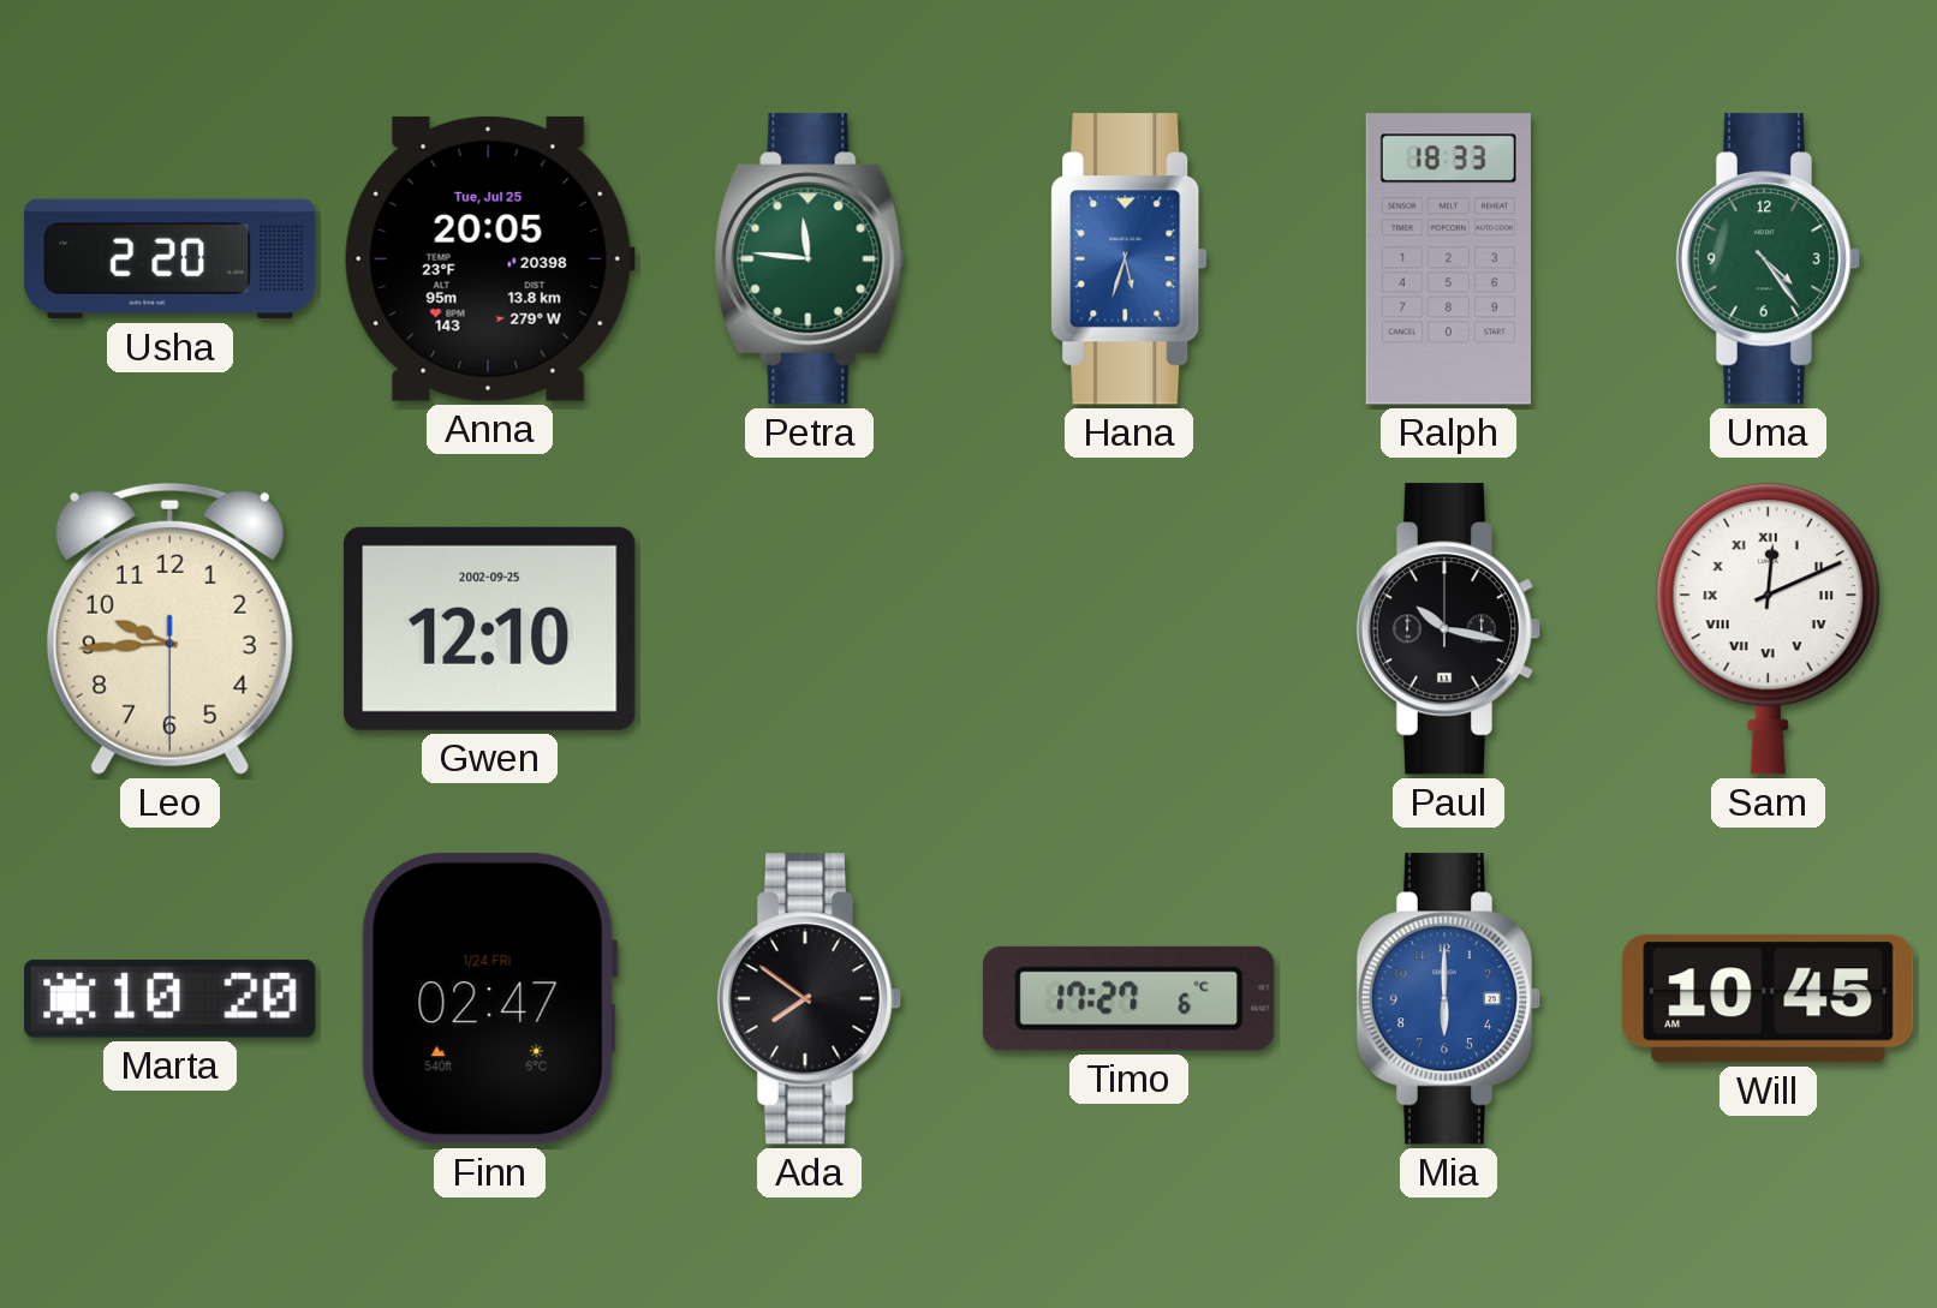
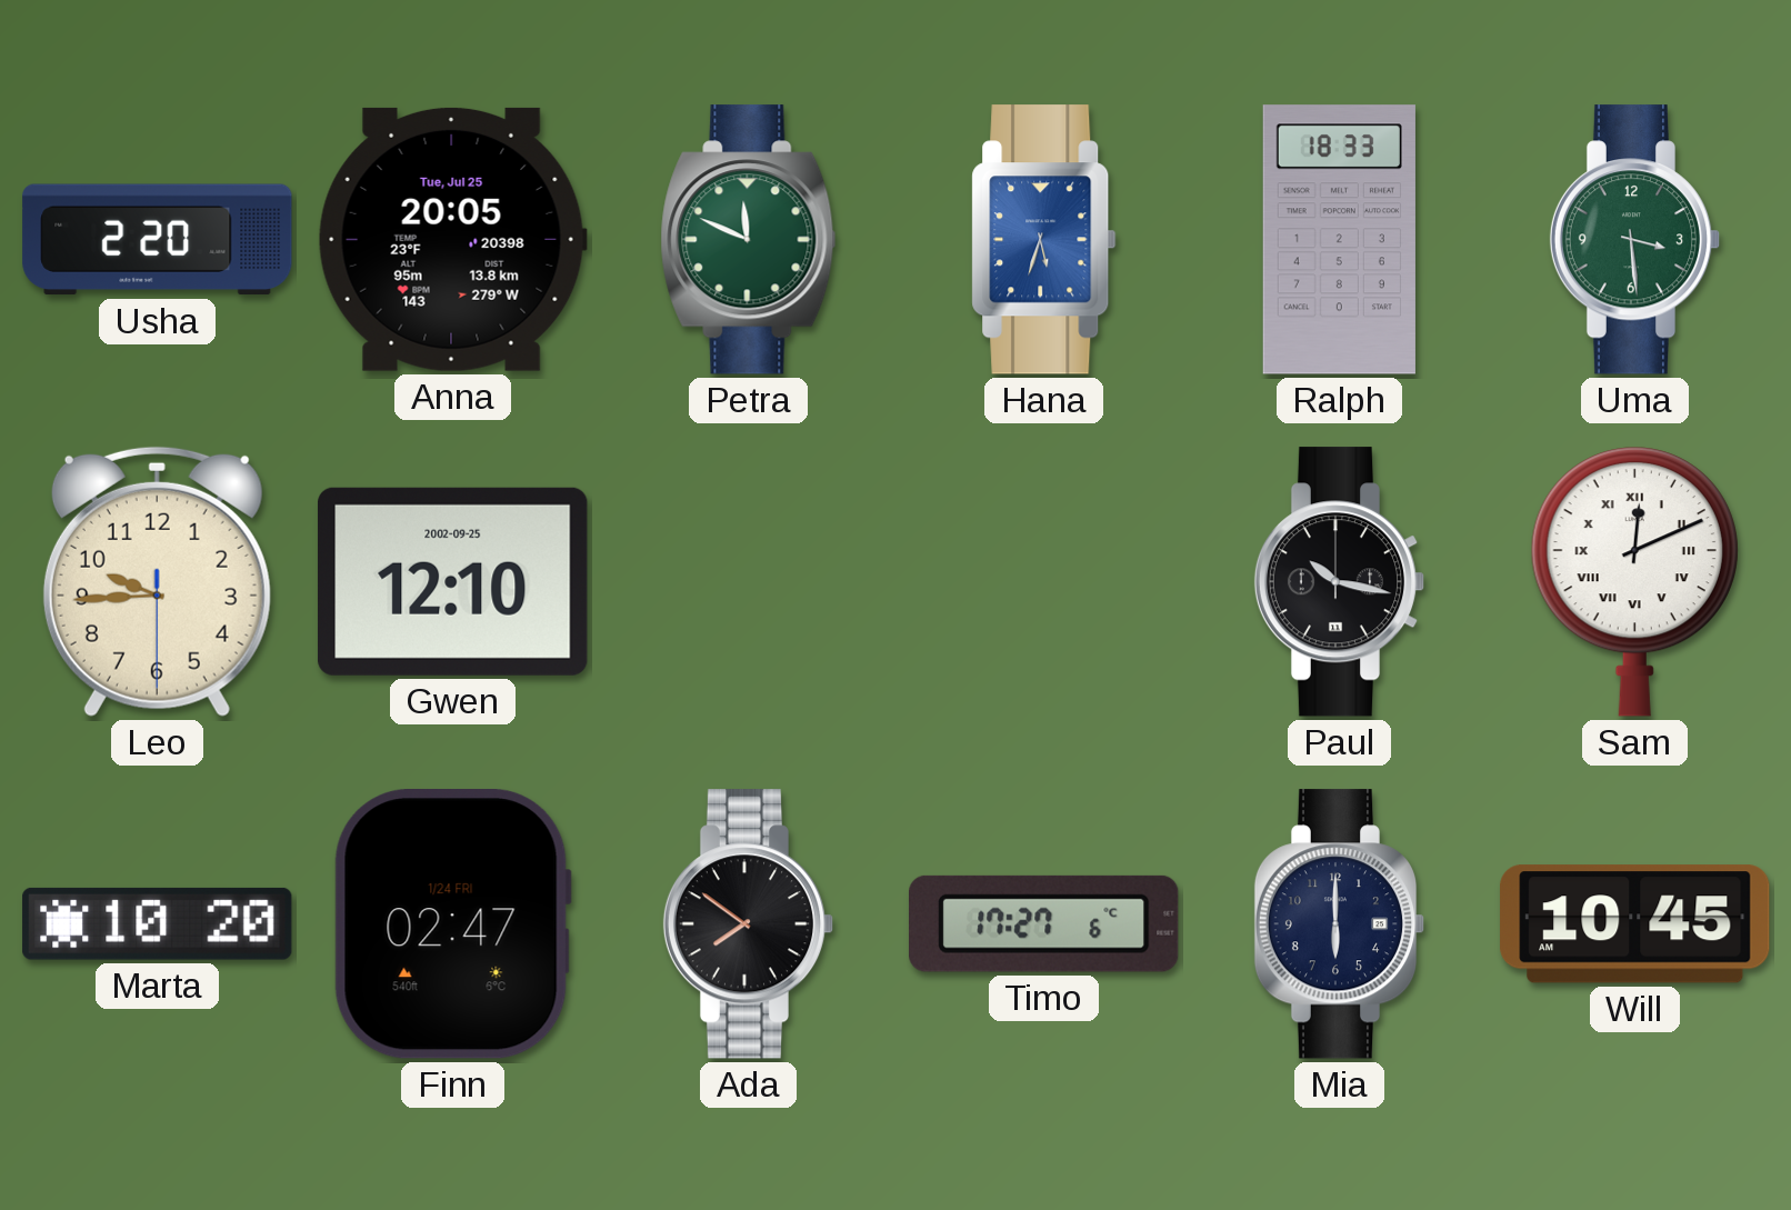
Petra: 11:46 -> 11:49
Uma: 4:24 -> 3:29
Mia dial: blue -> navy
